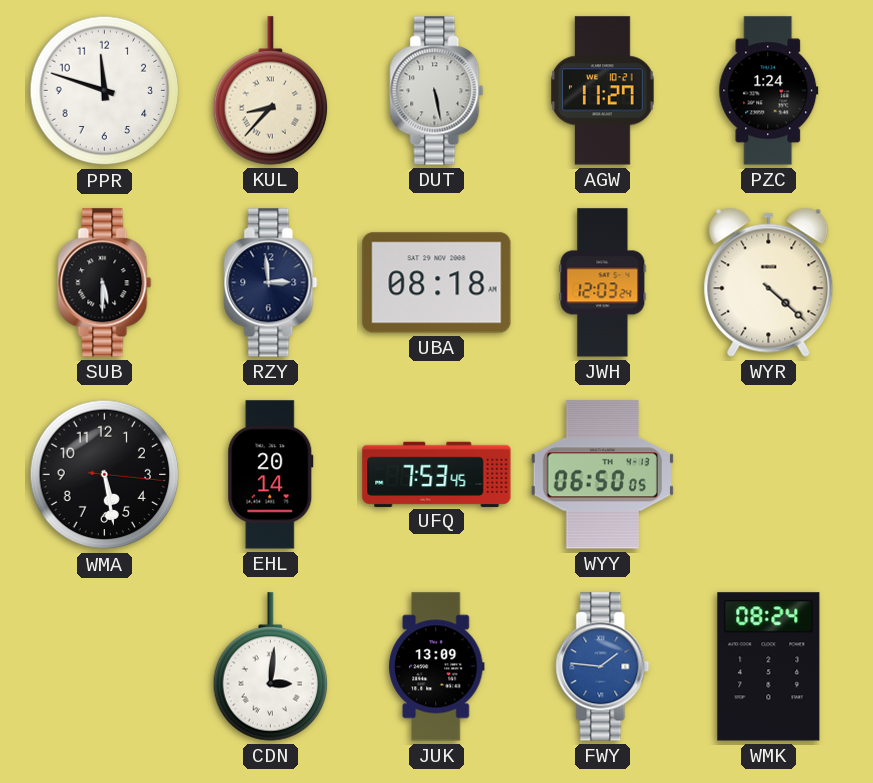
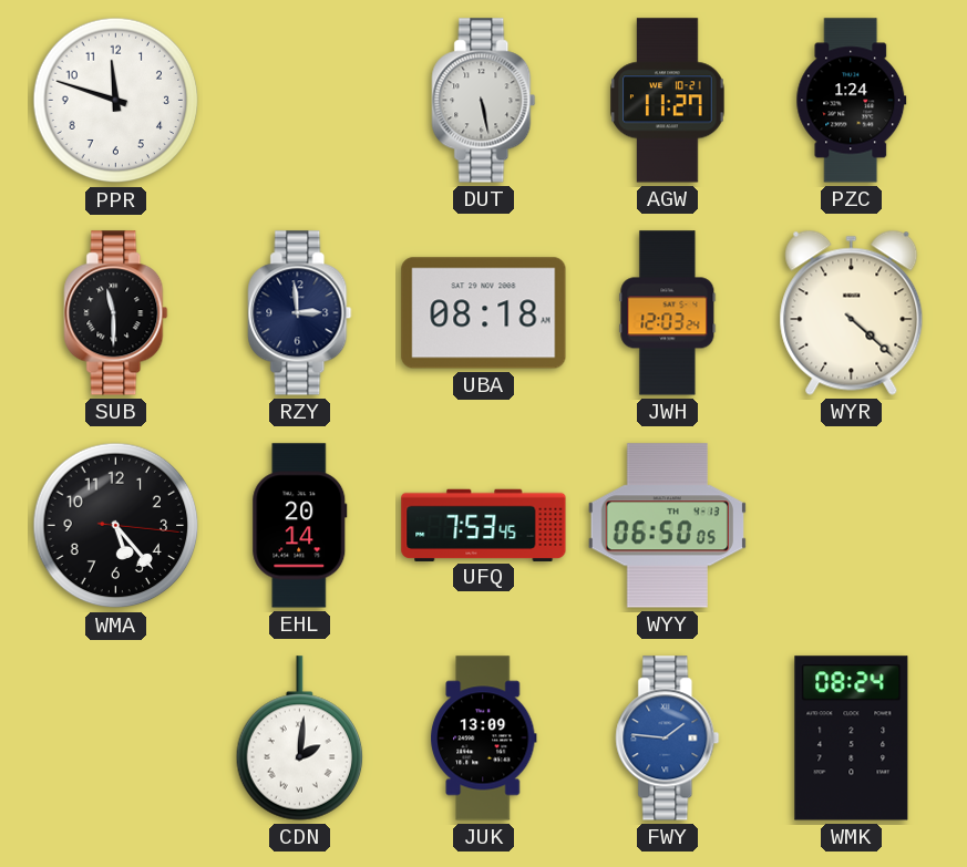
KUL: 8:37 -> none
SUB: 5:30 -> 11:30
WMA: 5:28 -> 5:23
CDN: 3:01 -> 2:01
